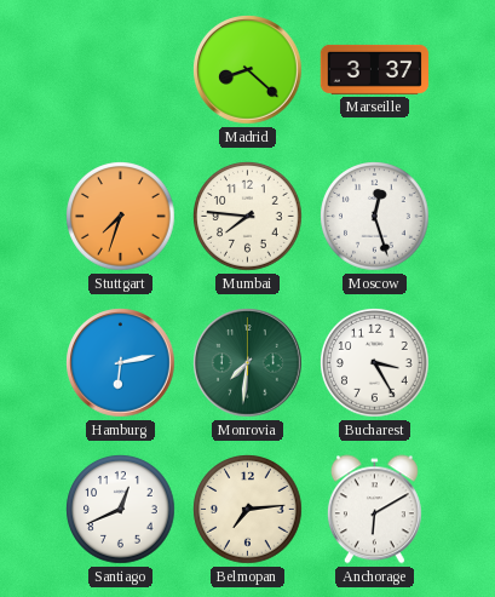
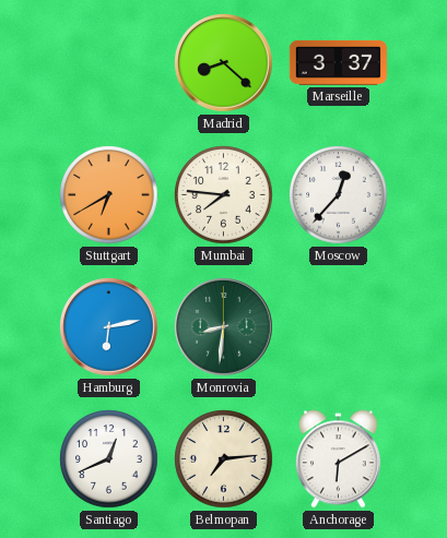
Stuttgart: 7:33 -> 6:40
Moscow: 12:27 -> 12:37
Monrovia: 7:31 -> 8:31
Bucharest: 3:25 -> none
